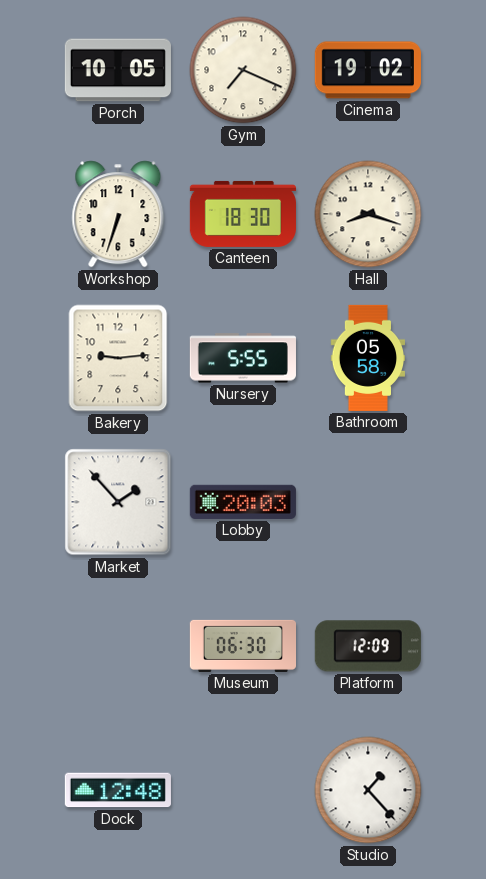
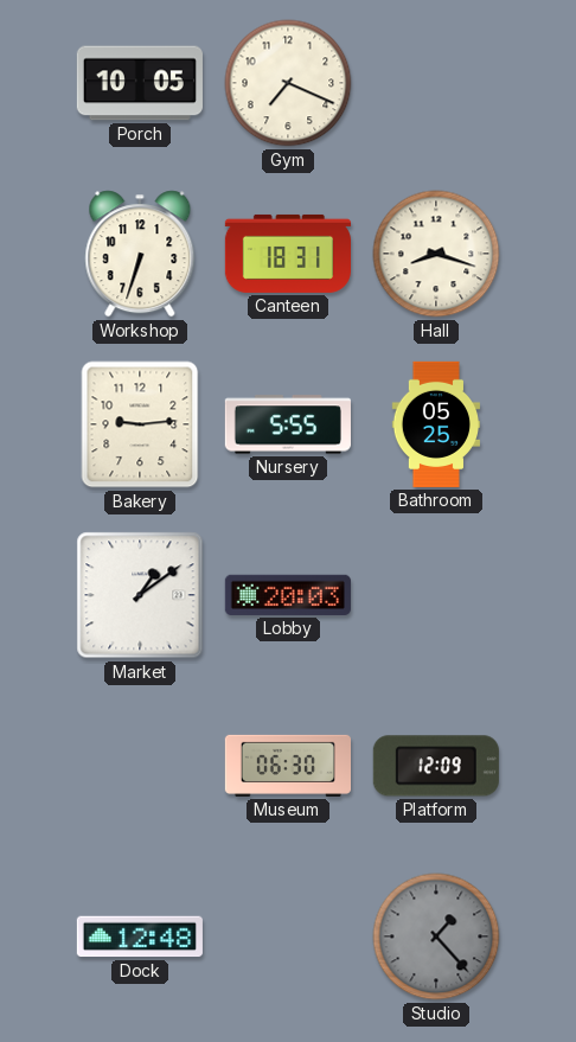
Cinema: 19:02 -> none
Canteen: 18:30 -> 18:31
Bathroom: 05:58 -> 05:25
Market: 1:53 -> 1:09
Studio dial: white -> grey
